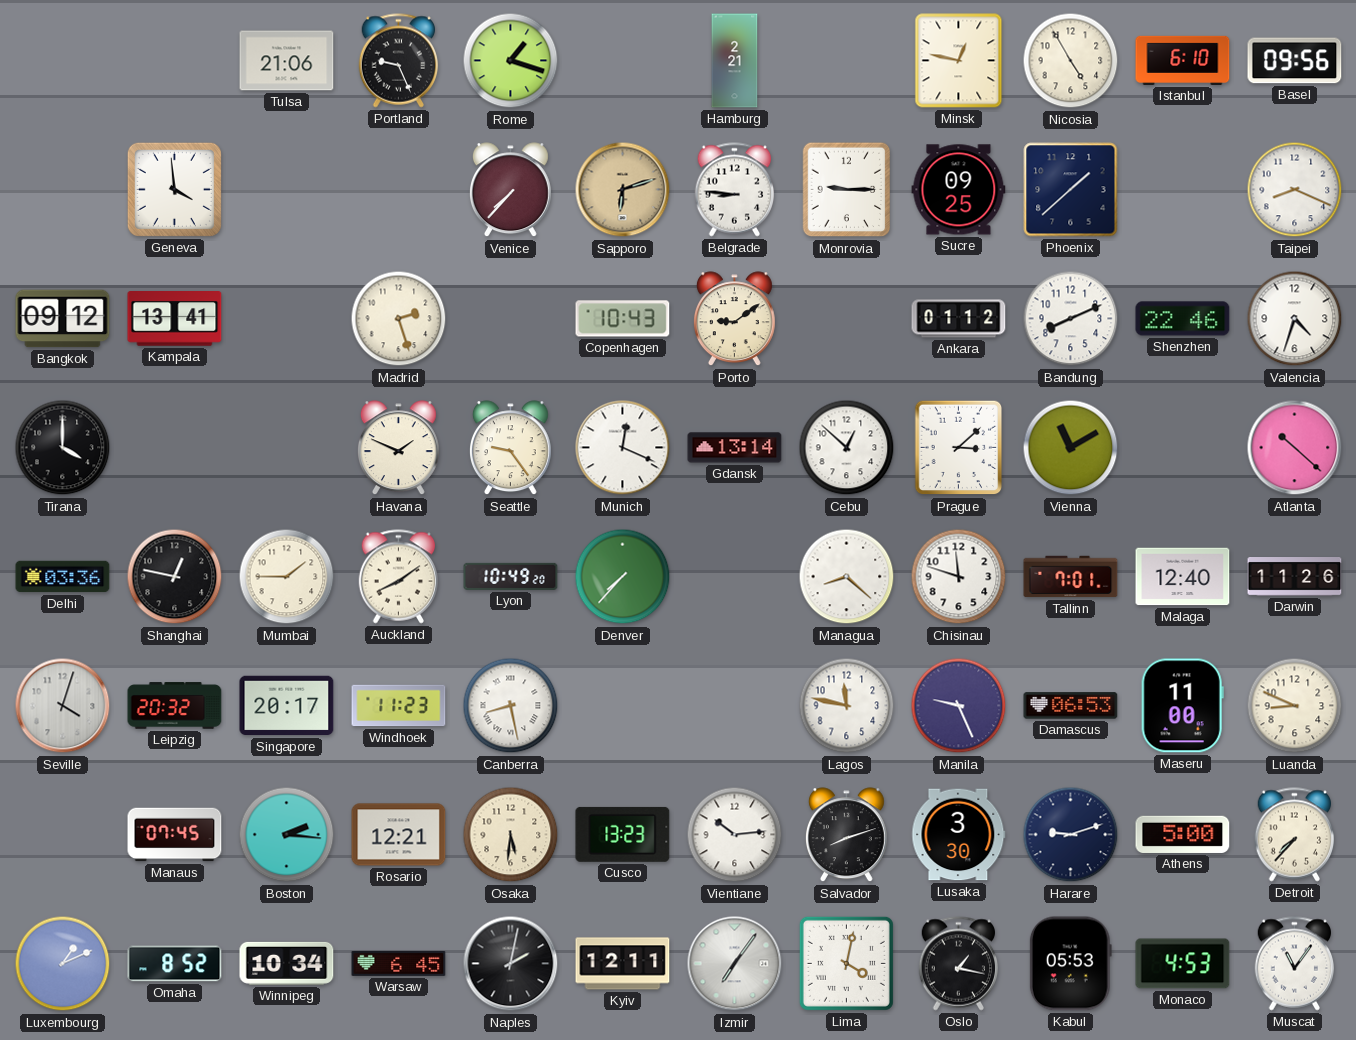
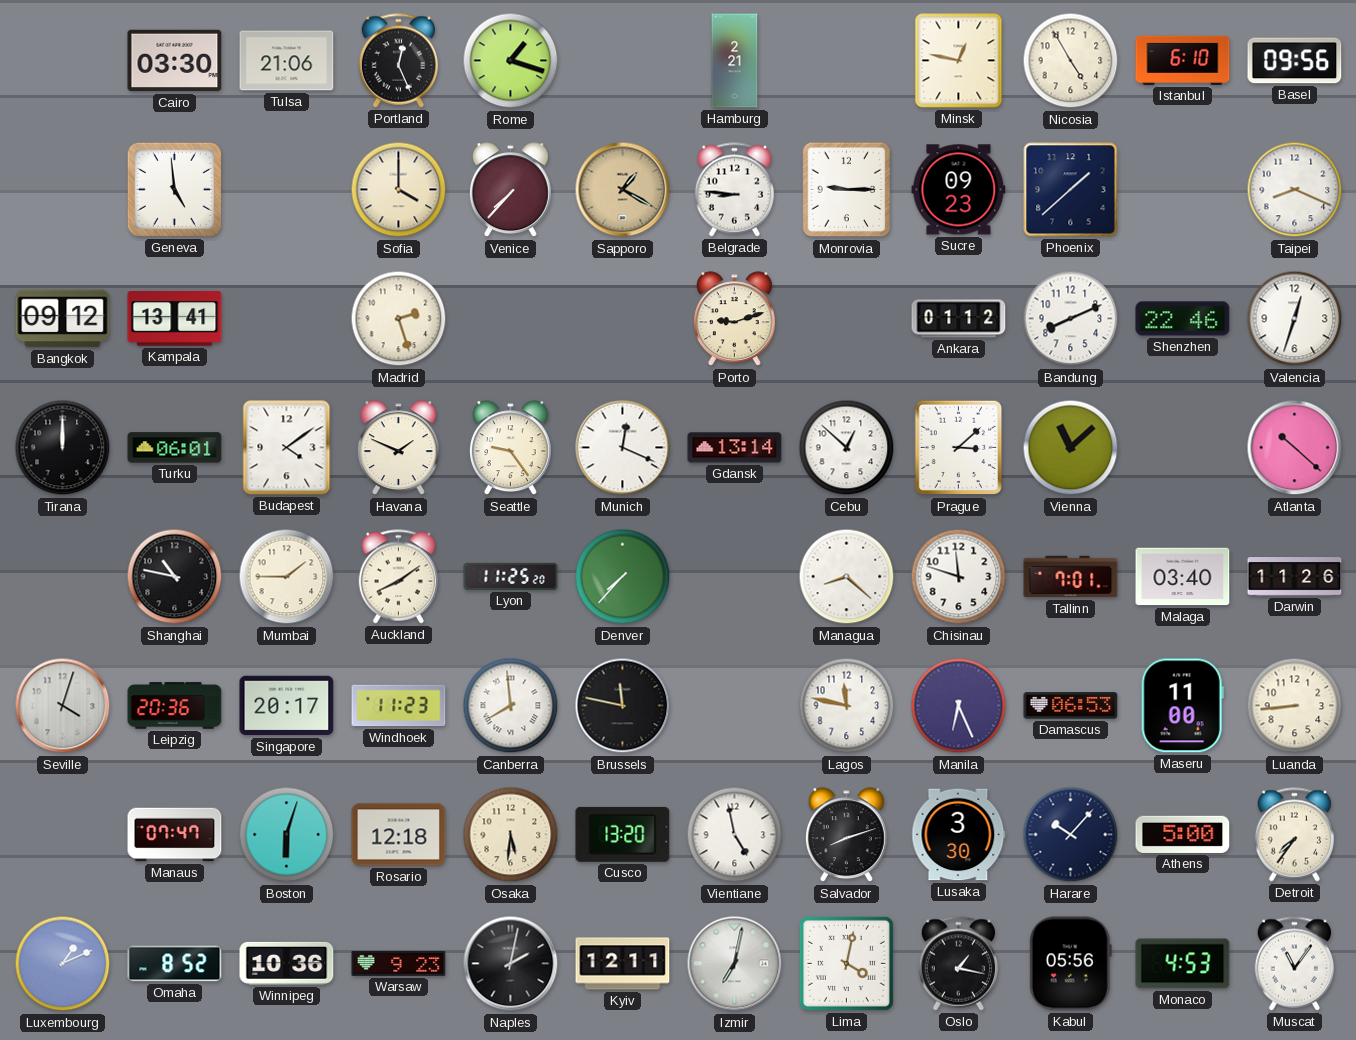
Cairo: none -> 03:30
Portland: 9:26 -> 12:26
Geneva: 3:59 -> 4:59
Sofia: none -> 4:00
Sapporo: 6:12 -> 1:20
Sucre: 09:25 -> 09:23
Copenhagen: 10:43 -> none
Porto: 9:09 -> 9:12
Valencia: 4:33 -> 12:33
Tirana: 4:00 -> 12:00
Turku: none -> 06:01
Budapest: none -> 4:09
Vienna: 11:10 -> 11:08
Delhi: 03:36 -> none
Shanghai: 12:47 -> 10:47
Lyon: 10:49 -> 11:25
Malaga: 12:40 -> 03:40
Leipzig: 20:32 -> 20:36
Canberra: 8:28 -> 7:59
Brussels: none -> 11:47
Manila: 9:26 -> 6:26
Luanda: 8:49 -> 8:44
Manaus: 07:45 -> 07:47
Boston: 2:16 -> 6:03
Rosario: 12:21 -> 12:18
Cusco: 13:23 -> 13:20
Vientiane: 10:14 -> 4:58
Harare: 9:12 -> 10:07
Detroit: 7:37 -> 7:36
Winnipeg: 10:34 -> 10:36
Warsaw: 6:45 -> 9:23
Izmir: 7:06 -> 7:02
Kabul: 05:53 -> 05:56
